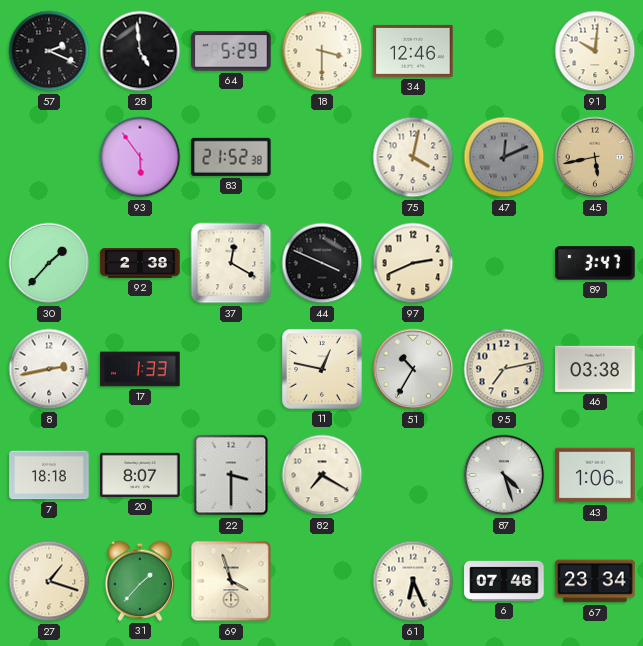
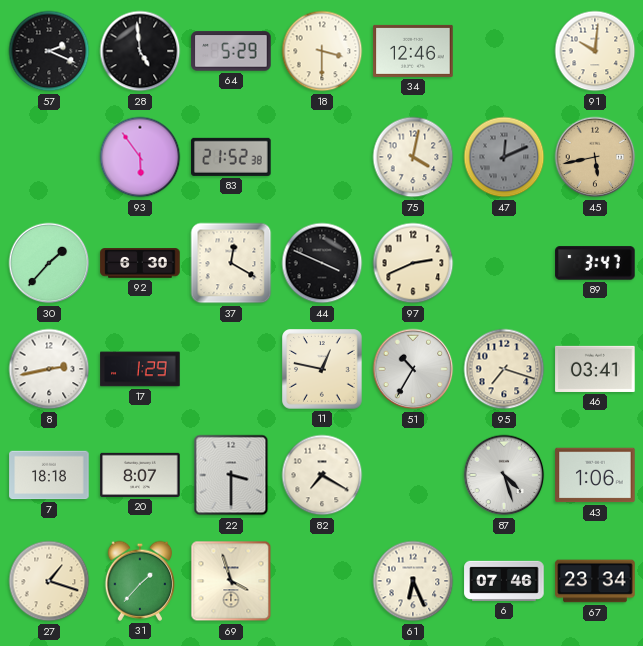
92: 2:38 -> 6:30
17: 1:33 -> 1:29
95: 7:13 -> 7:18
46: 03:38 -> 03:41
